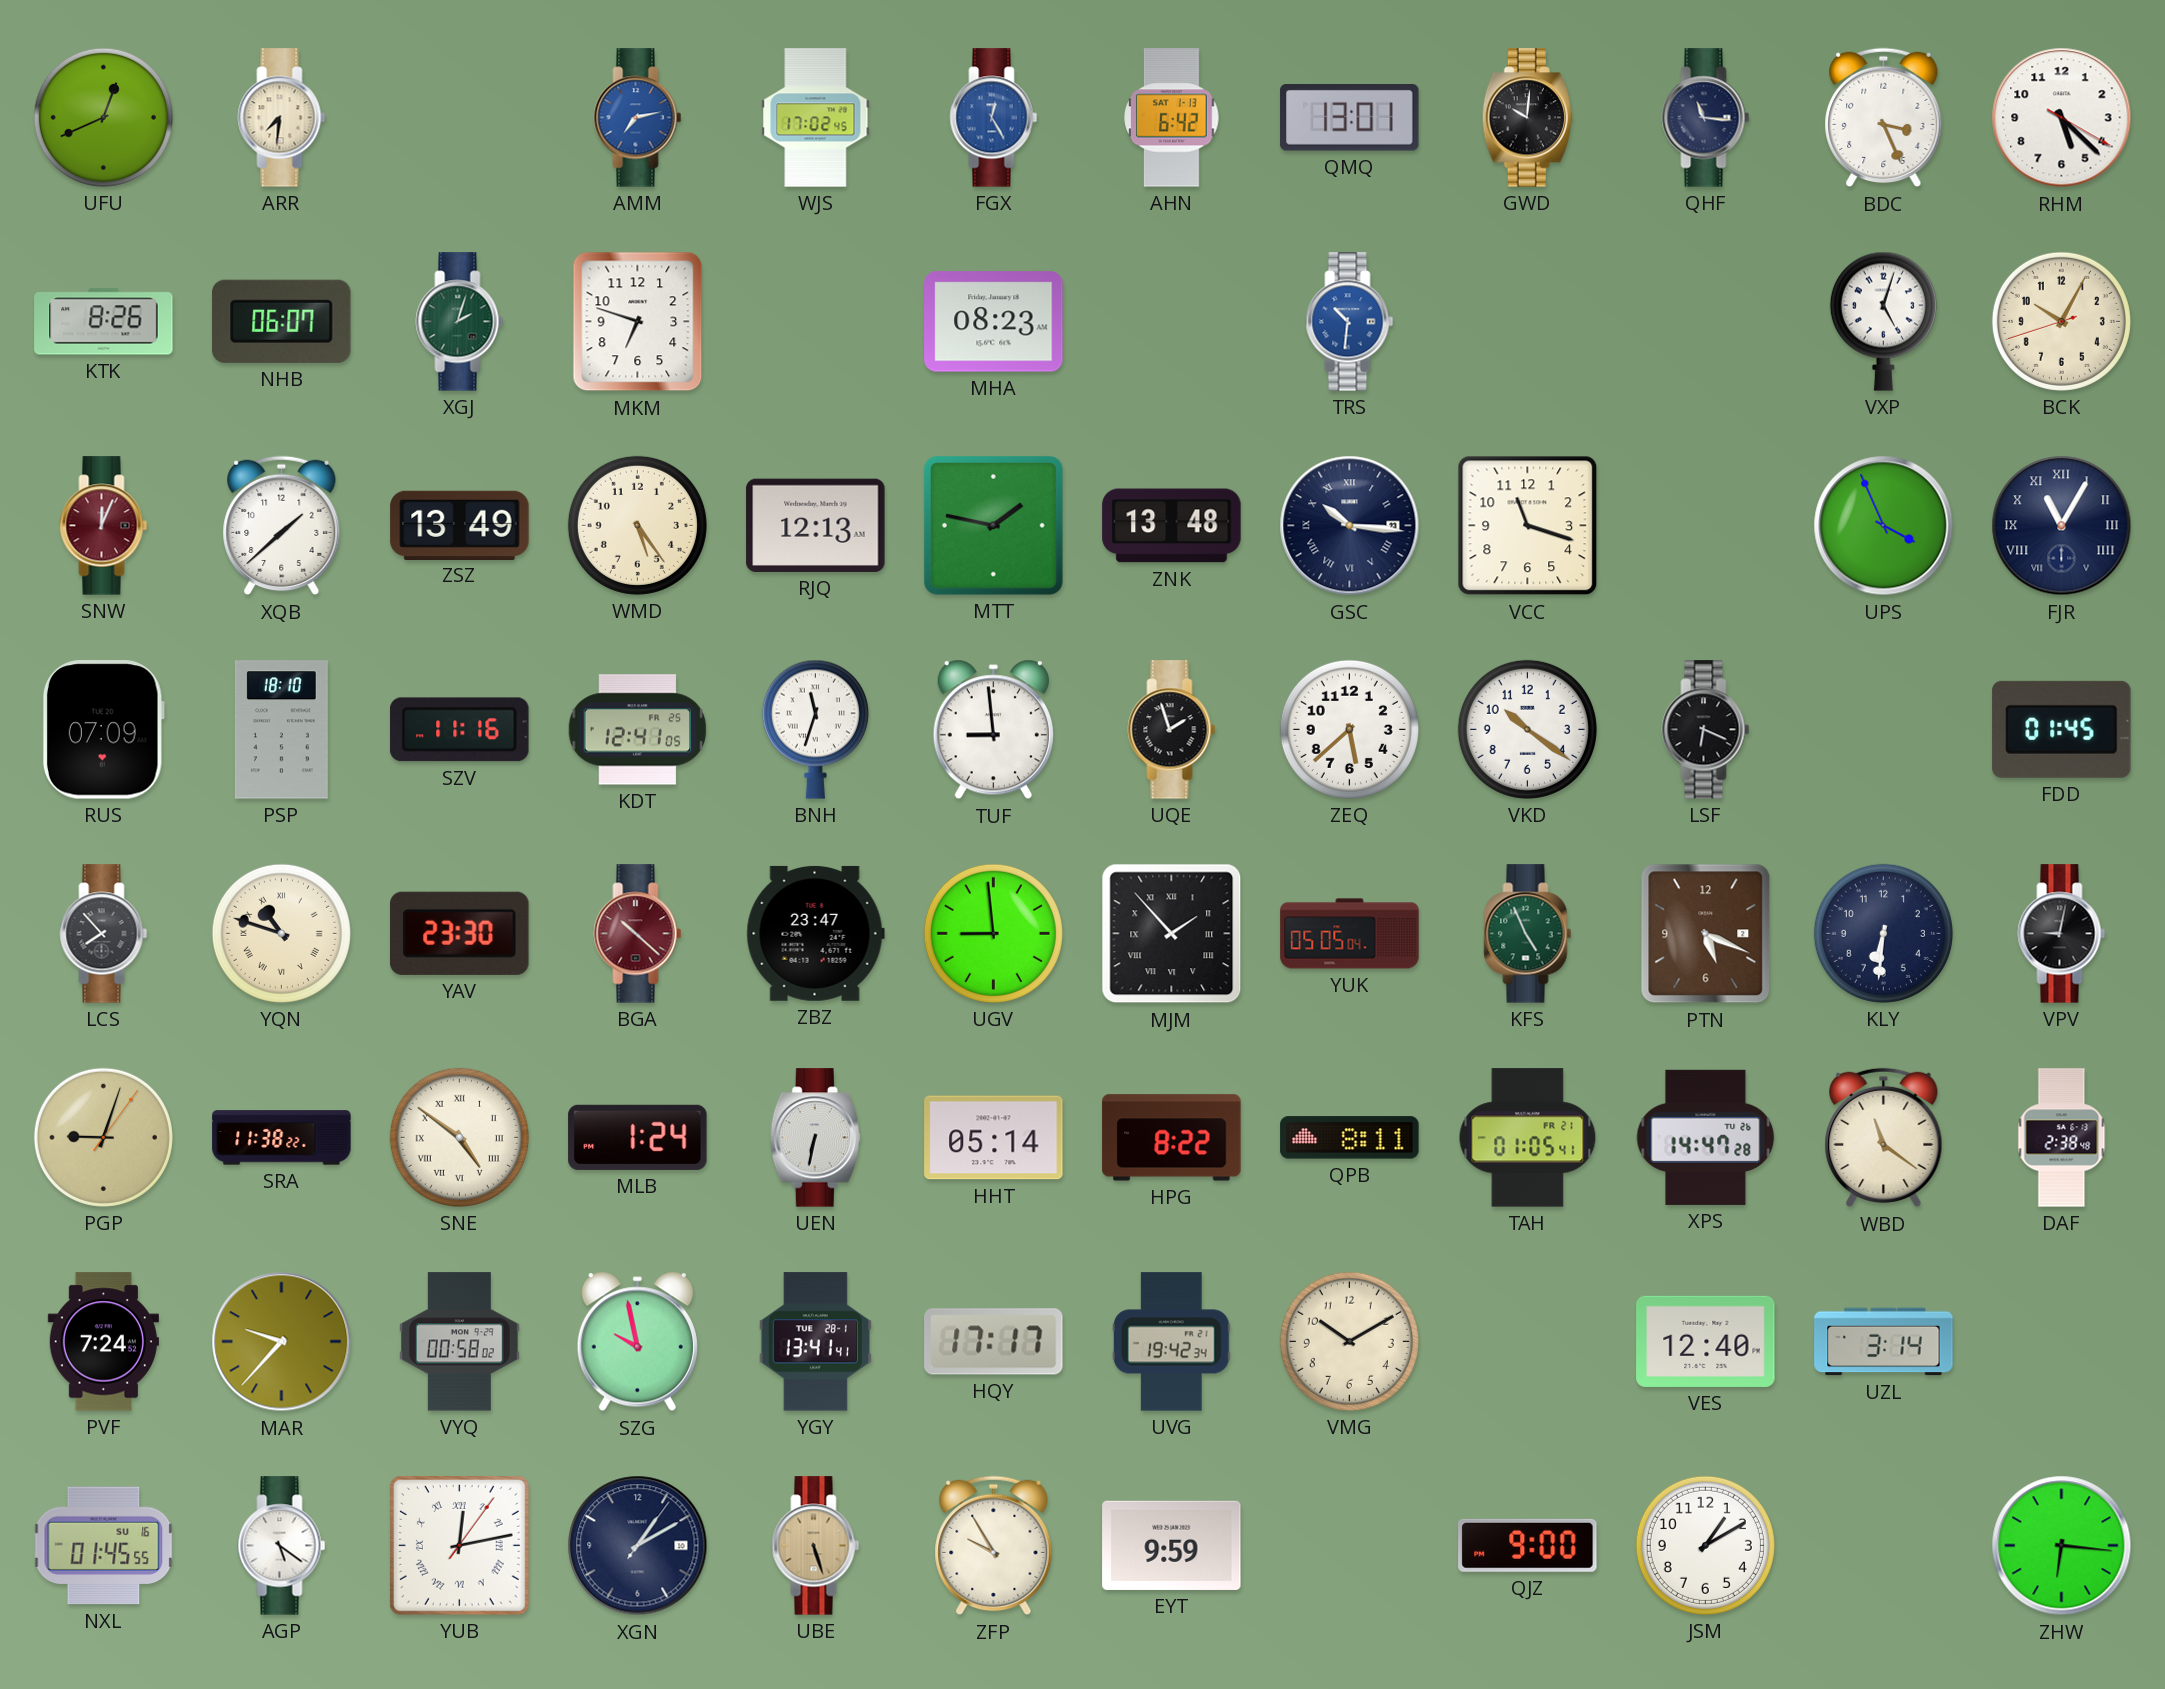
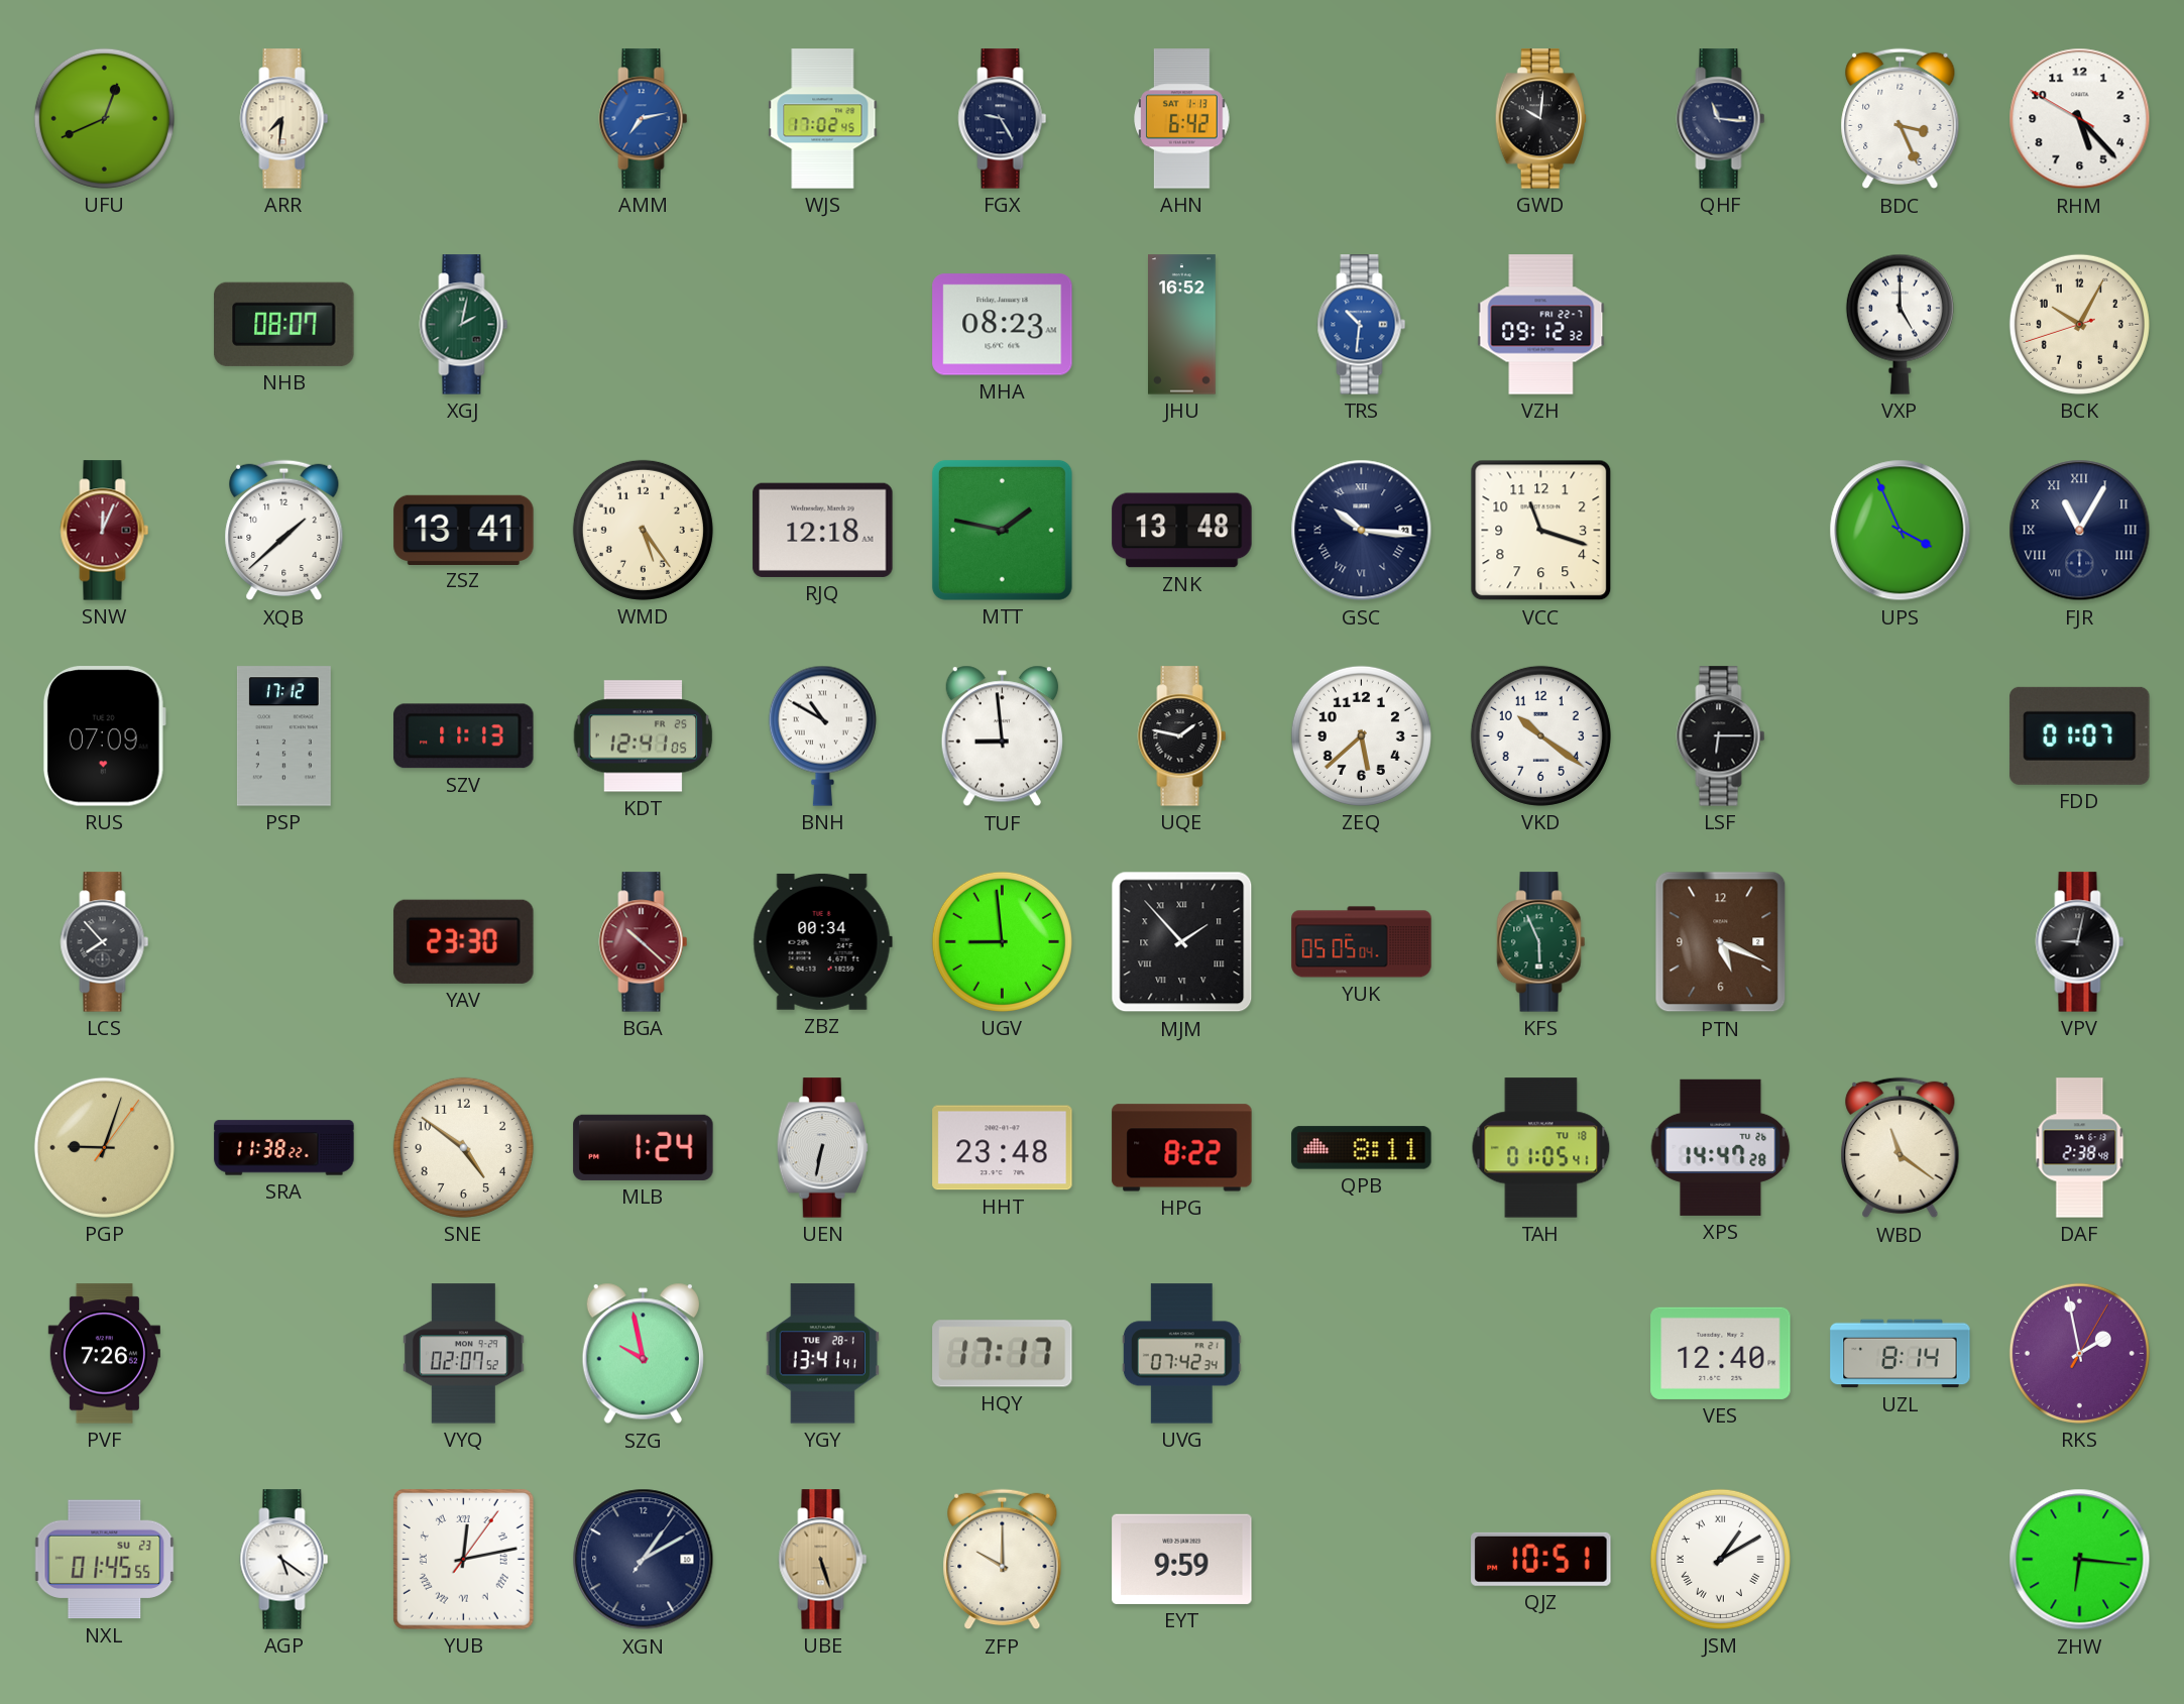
FGX: 12:25 -> 9:25
FGX dial: blue -> navy
QMQ: 13:01 -> none
RHM: 5:22:20 -> 5:22:50
KTK: 8:26 -> none
NHB: 06:07 -> 08:07
XGJ: 2:03 -> 2:02
MKM: 6:48 -> none
JHU: none -> 16:52
VZH: none -> 09:12
VXP: 5:03 -> 5:00
ZSZ: 13:49 -> 13:41
RJQ: 12:13 -> 12:18
PSP: 18:10 -> 17:12
SZV: 11:16 -> 11:13
BNH: 11:33 -> 10:50
UQE: 1:57 -> 1:47
LSF: 6:19 -> 6:15
FDD: 01:45 -> 01:07
YQN: 10:48 -> none
ZBZ: 23:47 -> 00:34
KFS: 4:56 -> 5:56
KLY: 6:31 -> none
SNE numerals: Roman -> Arabic
HHT: 05:14 -> 23:48
TAH date: FR 21 -> TU 18
PVF: 7:24 -> 7:26
MAR: 9:37 -> none
VYQ: 00:58 -> 02:07
UVG: 19:42 -> 07:42
VMG: 10:10 -> none
UZL: 3:14 -> 8:14
RKS: none -> 1:58
NXL date: SU 16 -> SU 23
ZFP: 9:55 -> 10:00
QJZ: 9:00 -> 10:51
JSM numerals: Arabic -> Roman
